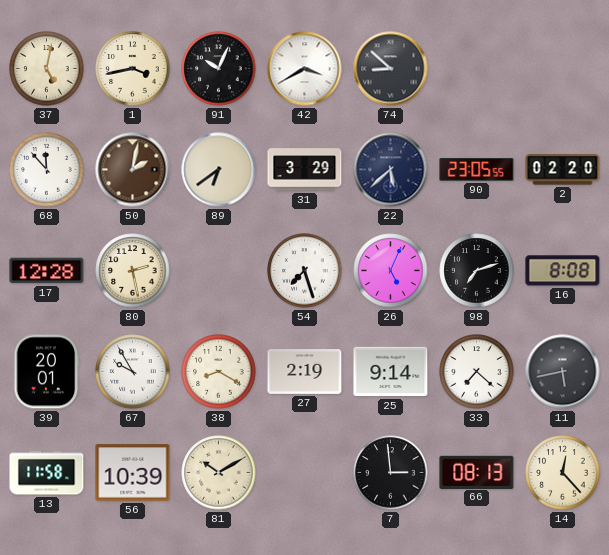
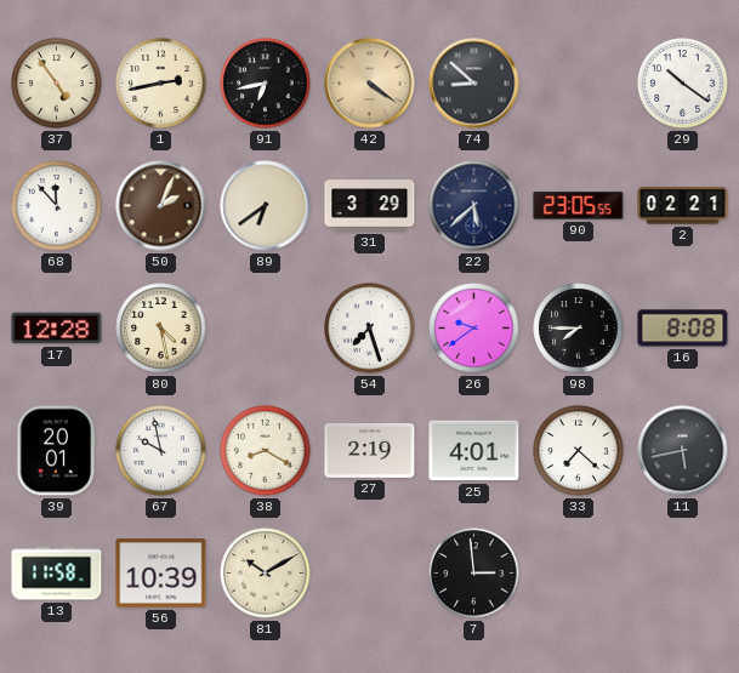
37: 5:02 -> 4:54
1: 3:43 -> 2:43
91: 10:04 -> 6:43
42: 3:40 -> 4:21
42 dial: white -> champagne
29: none -> 10:21
50: 2:02 -> 2:04
2: 02:20 -> 02:21
80: 2:28 -> 4:28
26: 5:04 -> 9:39
98: 7:12 -> 7:45
67: 9:55 -> 9:58
25: 9:14 -> 4:01
66: 08:13 -> none
14: 12:23 -> none
